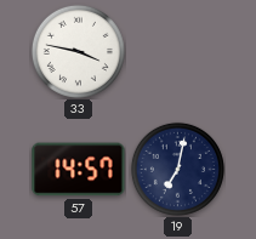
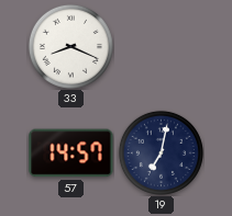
33: 3:47 -> 8:19
